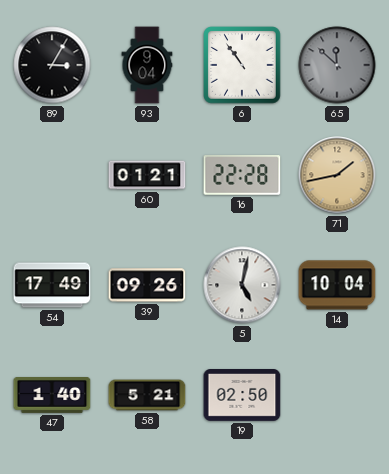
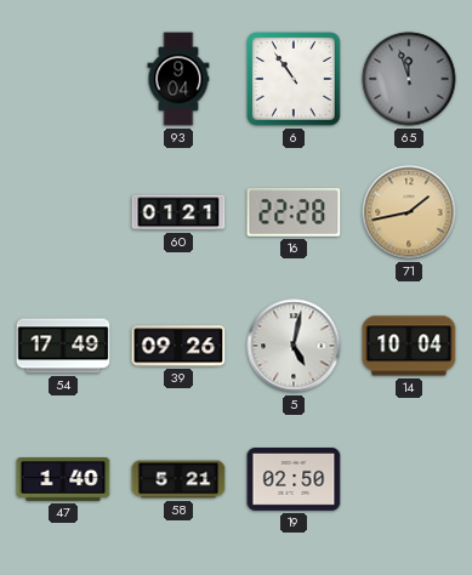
89: 3:05 -> none
65: 11:52 -> 11:57
